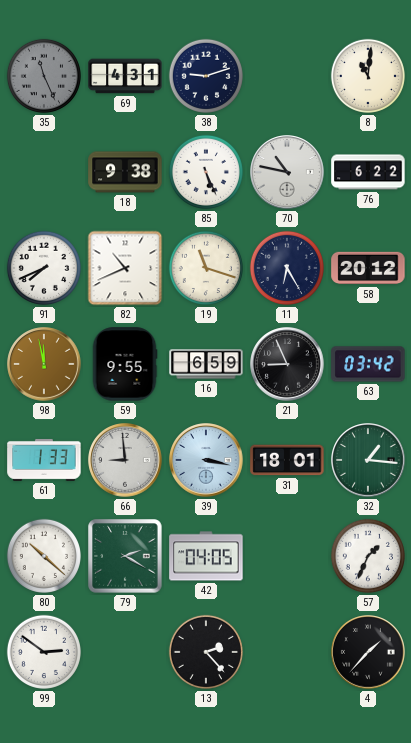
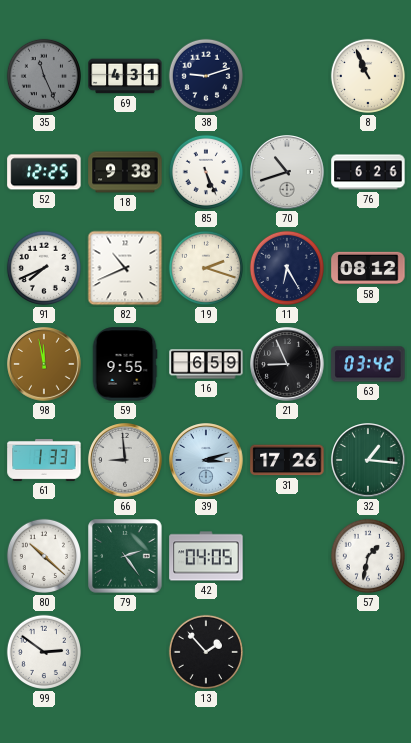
8: 11:01 -> 10:56
52: none -> 12:25
70: 10:47 -> 10:42
76: 6:22 -> 6:26
19: 11:18 -> 2:18
58: 20:12 -> 08:12
39: 3:17 -> 3:12
31: 18:01 -> 17:26
79: 2:20 -> 2:24
57: 1:34 -> 1:32
13: 2:23 -> 1:53
4: 1:37 -> none
